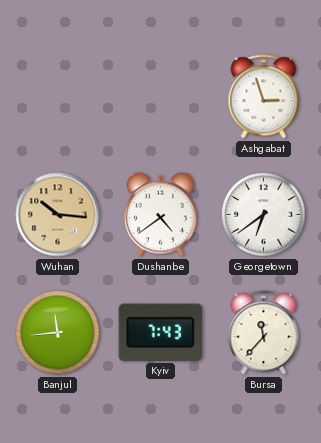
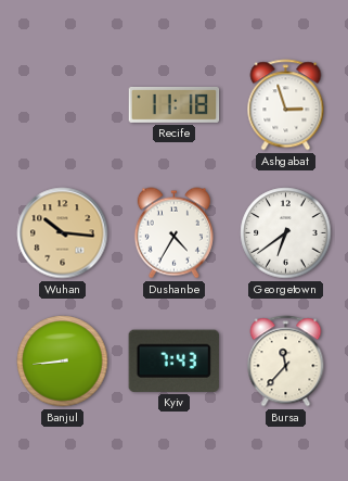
Recife: none -> 11:18
Dushanbe: 4:39 -> 4:35
Banjul: 11:44 -> 8:44
